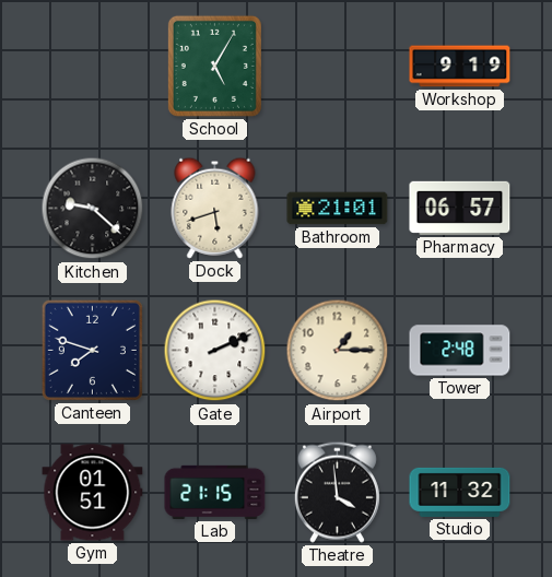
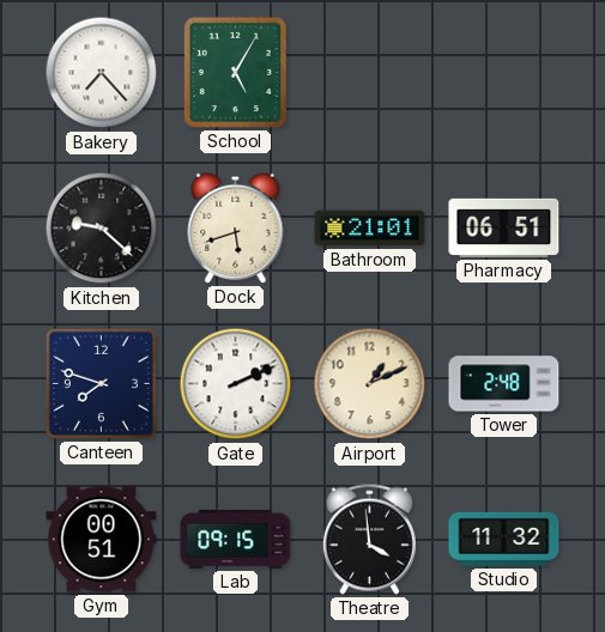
Bakery: none -> 7:23
Workshop: 9:19 -> none
Pharmacy: 06:57 -> 06:51
Airport: 1:15 -> 1:11
Gym: 01:51 -> 00:51
Lab: 21:15 -> 09:15
